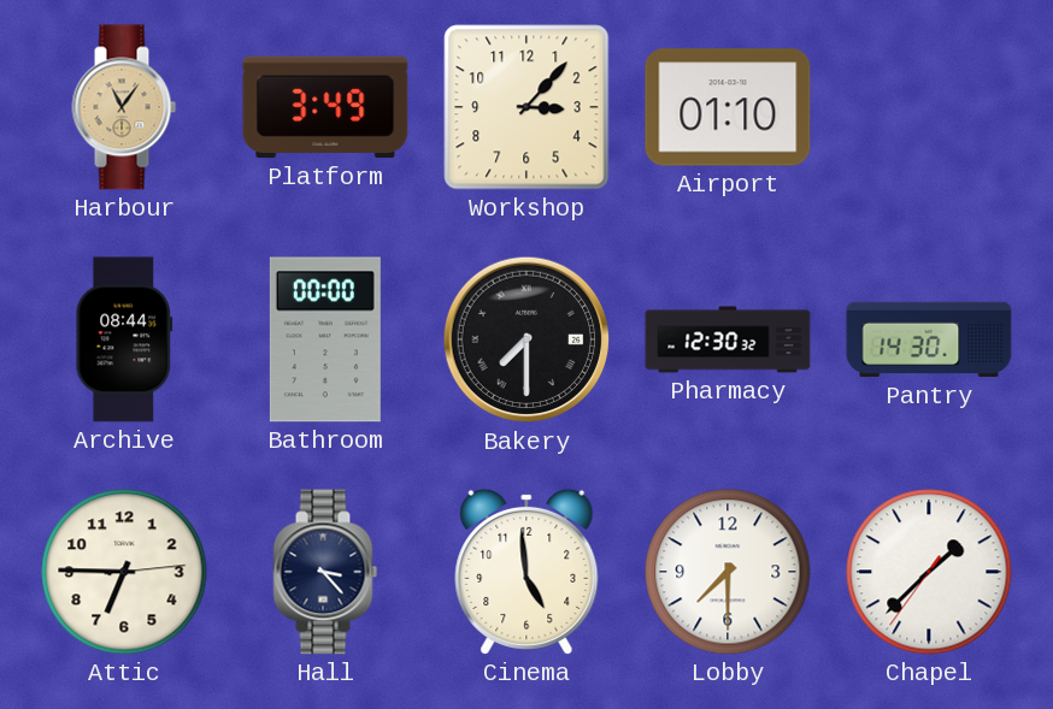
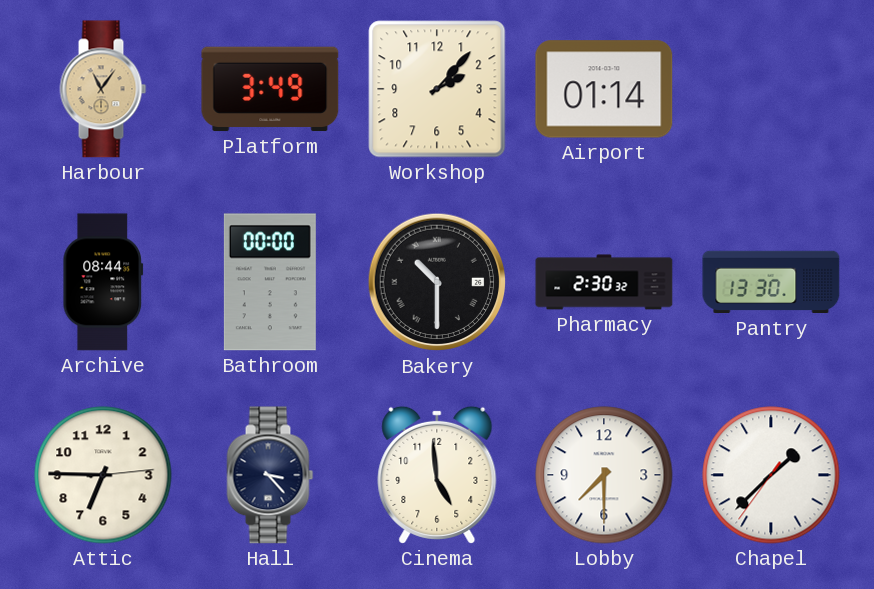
Workshop: 3:07 -> 2:07
Airport: 01:10 -> 01:14
Bakery: 7:30 -> 10:30
Pharmacy: 12:30 -> 2:30
Pantry: 14:30 -> 13:30
